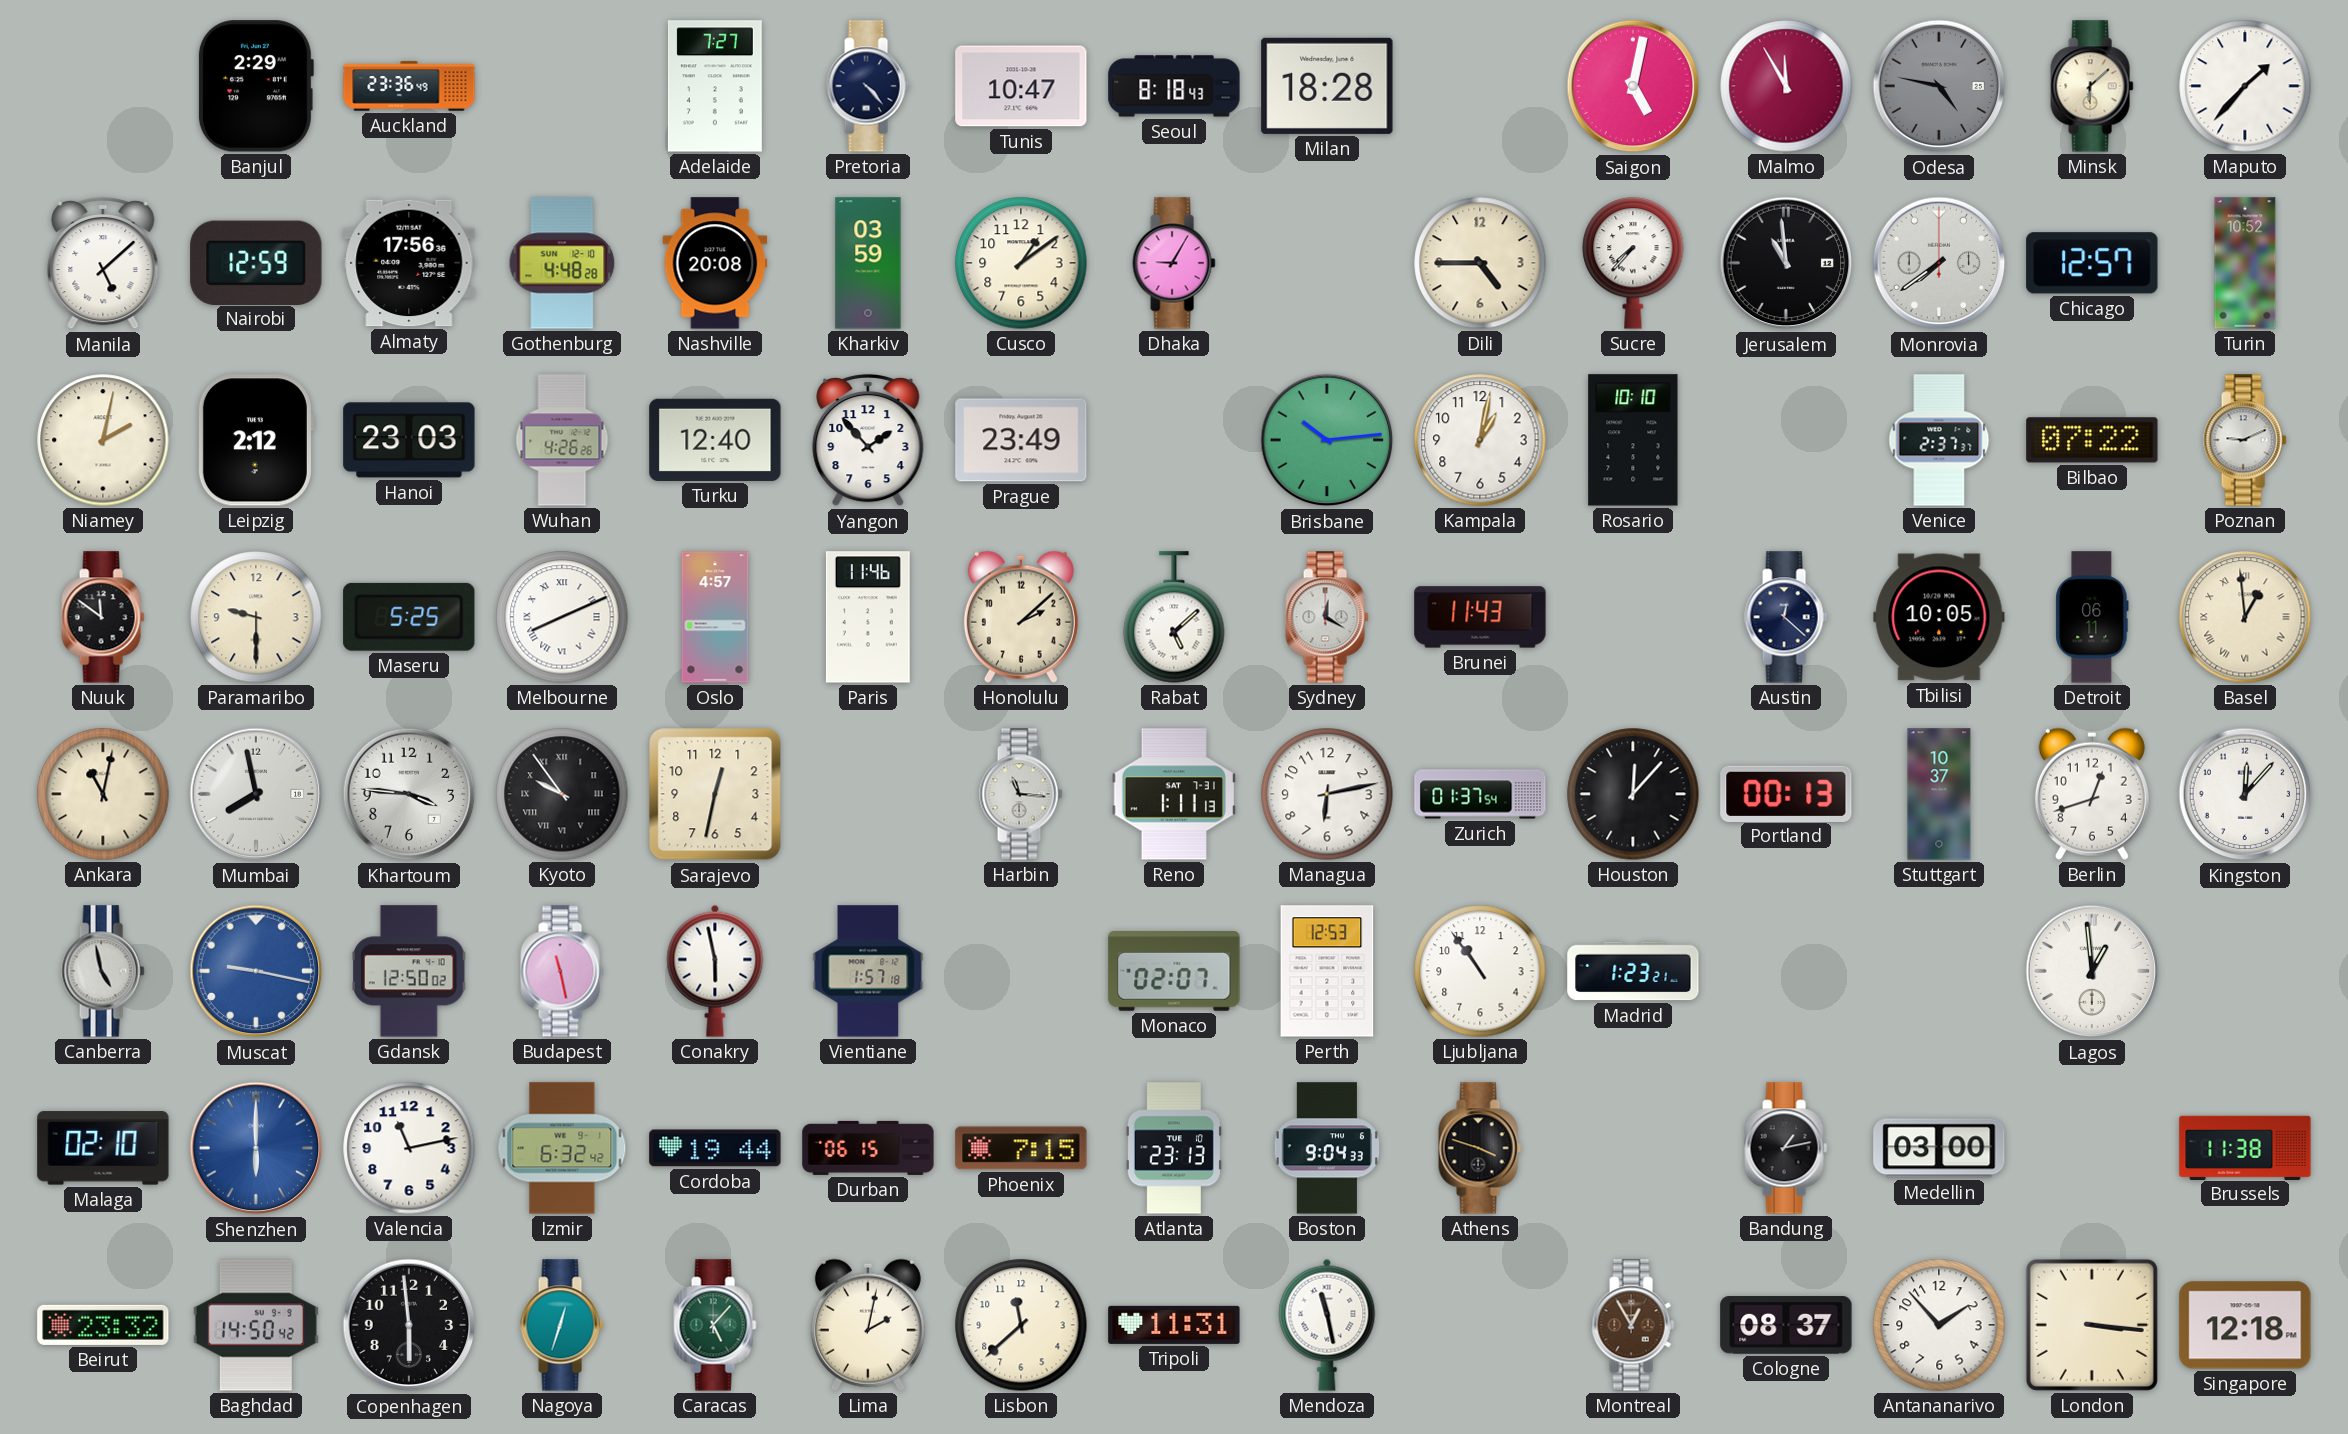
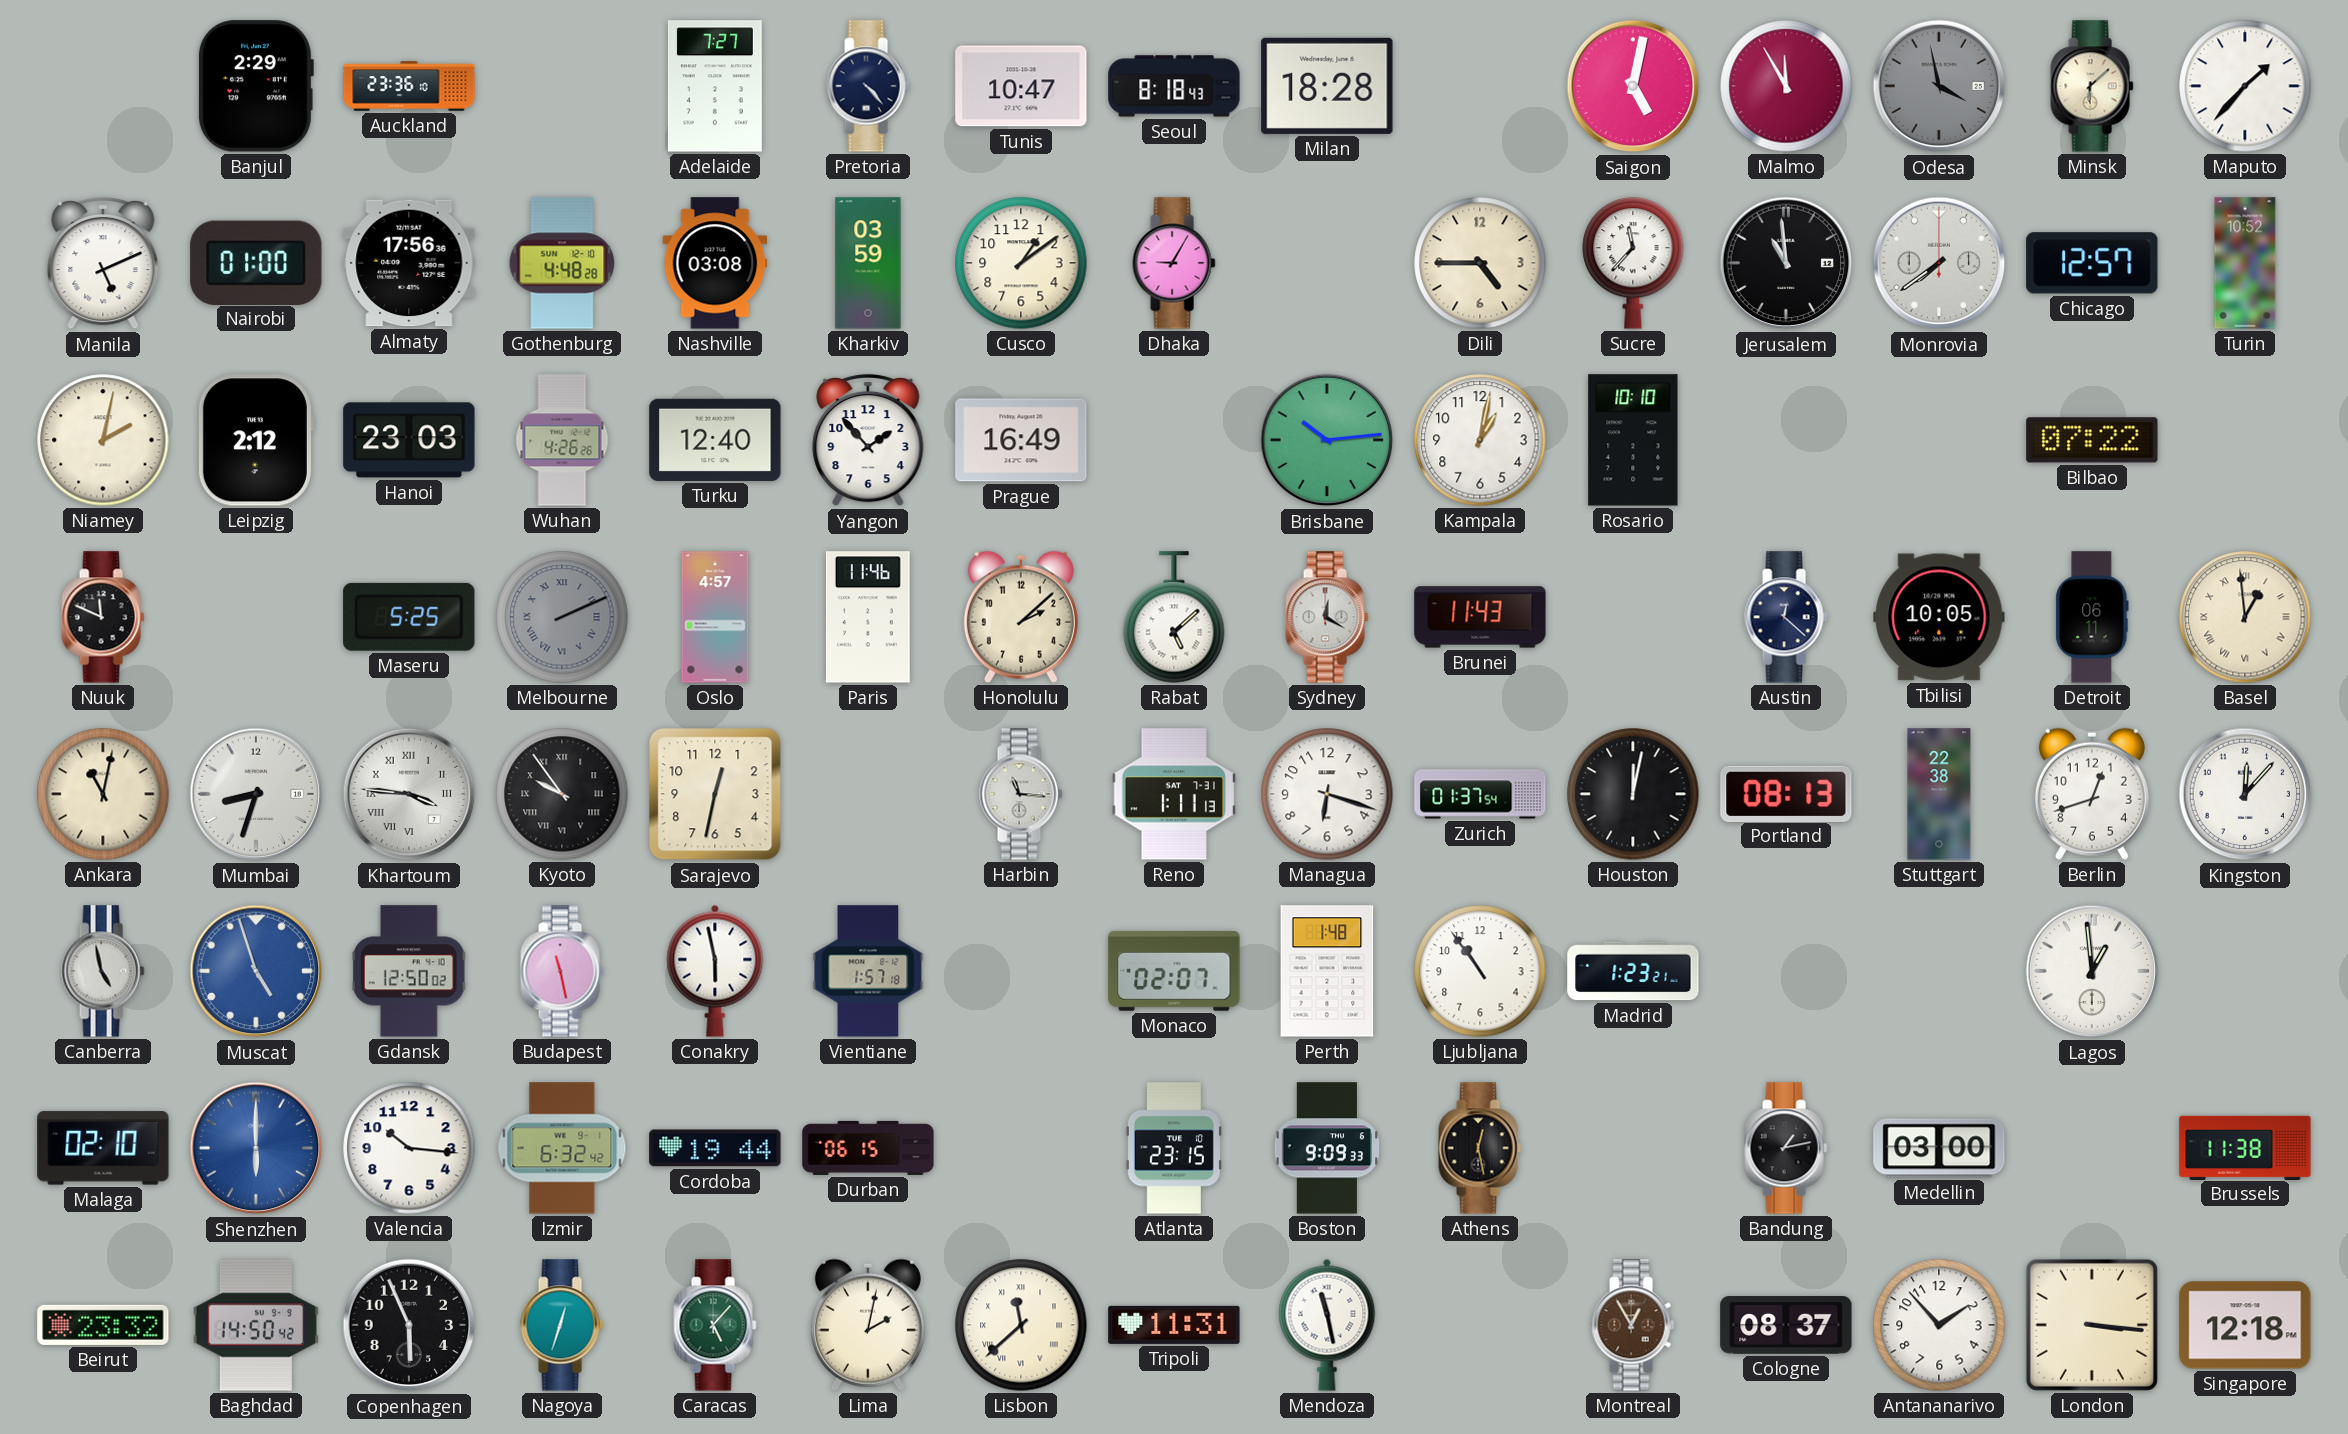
Auckland: 23:36:49 -> 23:36:10
Odesa: 4:47 -> 3:58
Manila: 5:08 -> 5:11
Nairobi: 12:59 -> 01:00
Nashville: 20:08 -> 03:08
Sucre: 7:37 -> 11:37
Prague: 23:49 -> 16:49
Venice: 2:37 -> none
Poznan: 9:11 -> none
Nuuk: 11:51 -> 11:49
Paramaribo: 9:30 -> none
Melbourne: 8:11 -> 2:11
Melbourne dial: white -> grey
Mumbai: 7:58 -> 8:33
Khartoum numerals: Arabic -> Roman
Managua: 6:13 -> 6:18
Houston: 12:07 -> 12:02
Portland: 00:13 -> 08:13
Stuttgart: 10:37 -> 22:38
Muscat: 9:17 -> 4:57
Perth: 12:53 -> 1:48
Valencia: 11:13 -> 10:16
Phoenix: 7:15 -> none
Atlanta: 23:13 -> 23:15
Boston: 9:04 -> 9:09
Athens: 3:48 -> 12:28
Copenhagen: 5:59 -> 5:56
Lisbon numerals: Arabic -> Roman
